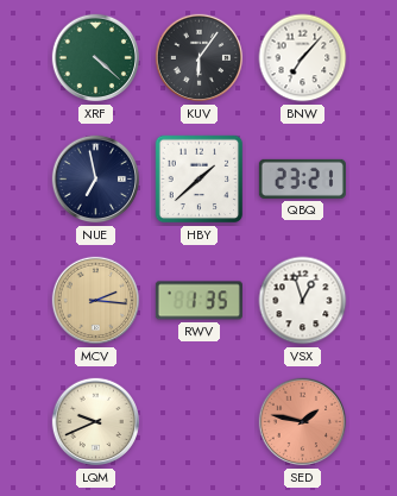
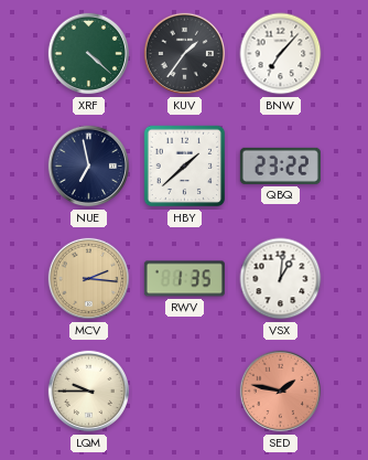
KUV: 6:06 -> 1:36
QBQ: 23:21 -> 23:22
VSX: 12:57 -> 1:01
LQM: 9:41 -> 9:45
